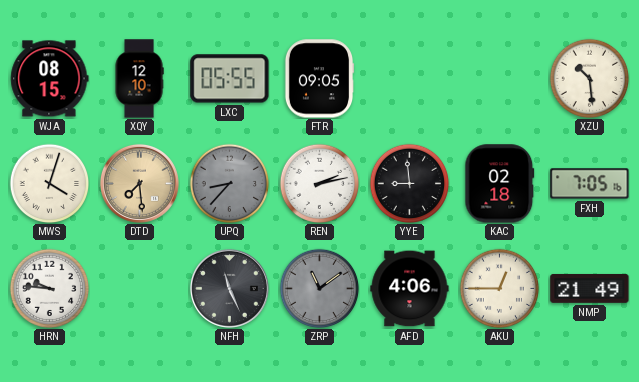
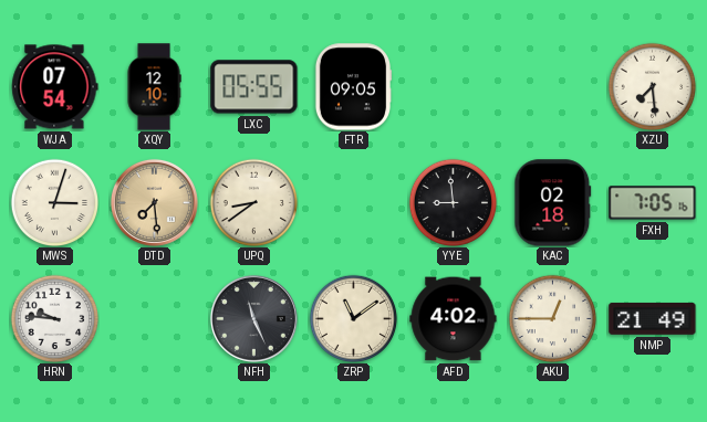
WJA: 08:15 -> 07:54
XZU: 10:29 -> 7:29
MWS: 4:03 -> 3:03
UPQ: 8:37 -> 8:39
UPQ dial: grey -> cream
REN: 2:13 -> none
ZRP dial: grey -> cream
AFD: 4:06 -> 4:02
